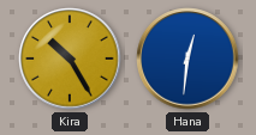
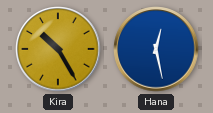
Hana: 12:31 -> 12:28
